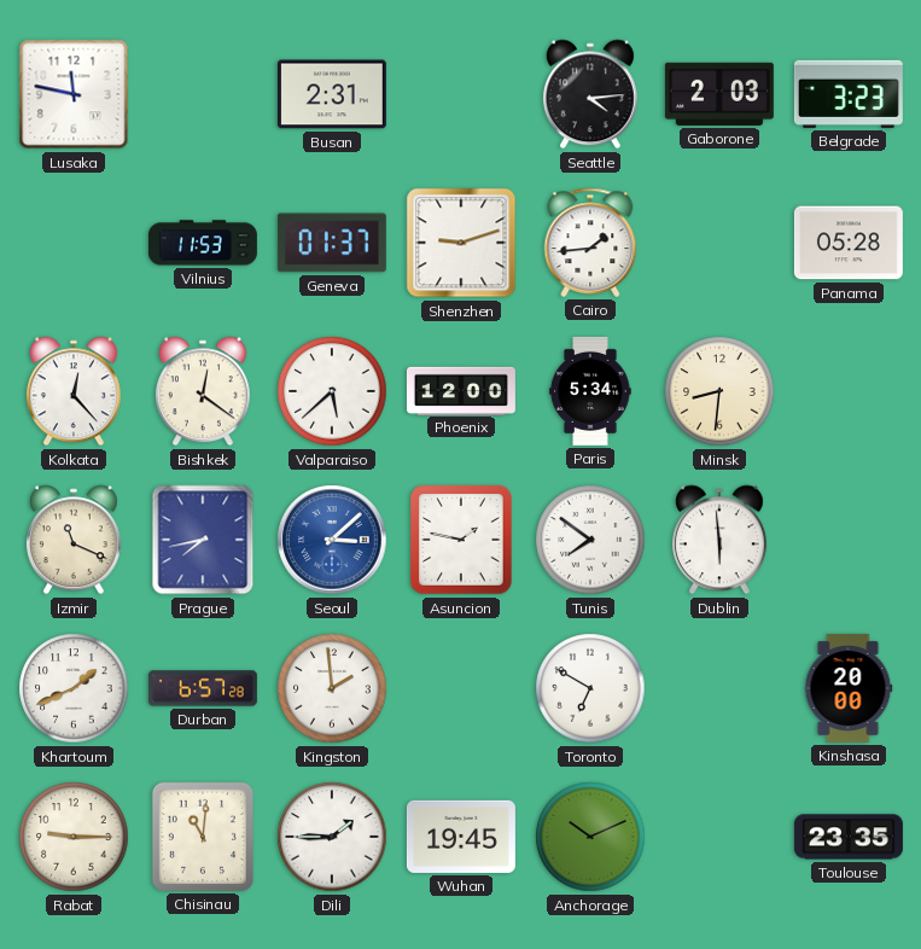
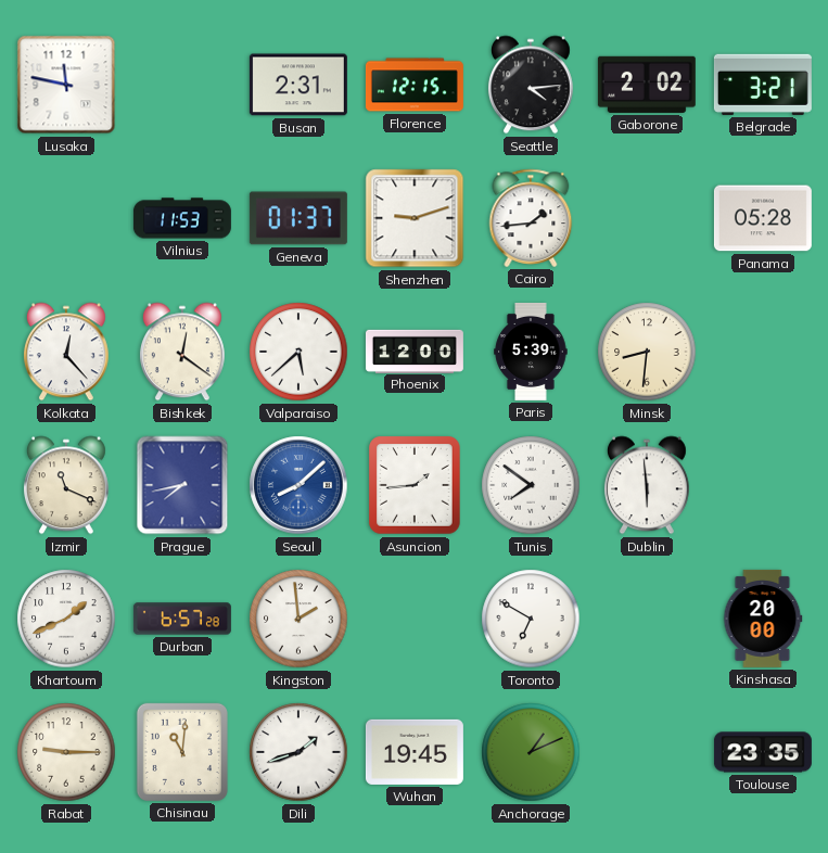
Florence: none -> 12:15
Gaborone: 2:03 -> 2:02
Belgrade: 3:23 -> 3:21
Paris: 5:34 -> 5:39
Seoul: 3:08 -> 8:08
Asuncion: 1:47 -> 1:44
Dili: 1:45 -> 1:42
Anchorage: 10:11 -> 1:11
